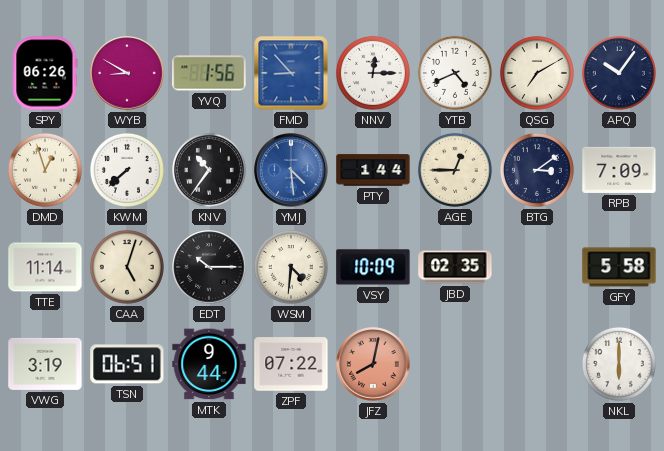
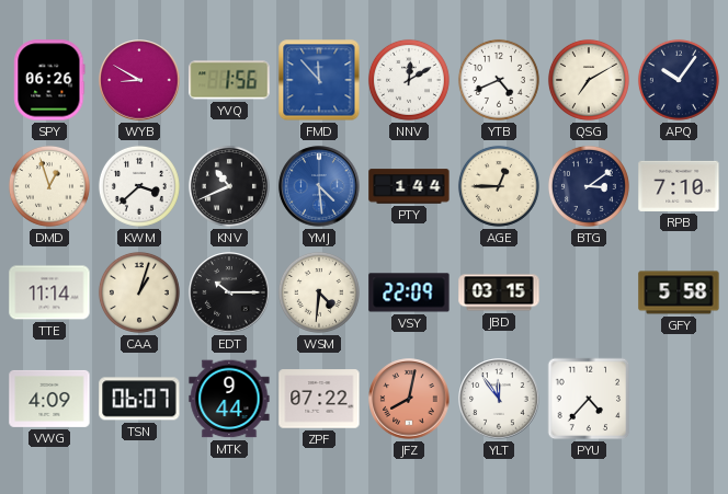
FMD: 8:53 -> 11:53
NNV: 12:15 -> 12:10
KWM: 7:38 -> 3:38
KNV: 10:36 -> 10:41
RPB: 7:09 -> 7:10
CAA: 5:03 -> 1:03
VSY: 10:09 -> 22:09
JBD: 02:35 -> 03:15
VWG: 3:19 -> 4:09
TSN: 06:51 -> 06:07
YLT: none -> 11:54
PYU: none -> 4:37
NKL: 6:00 -> none
